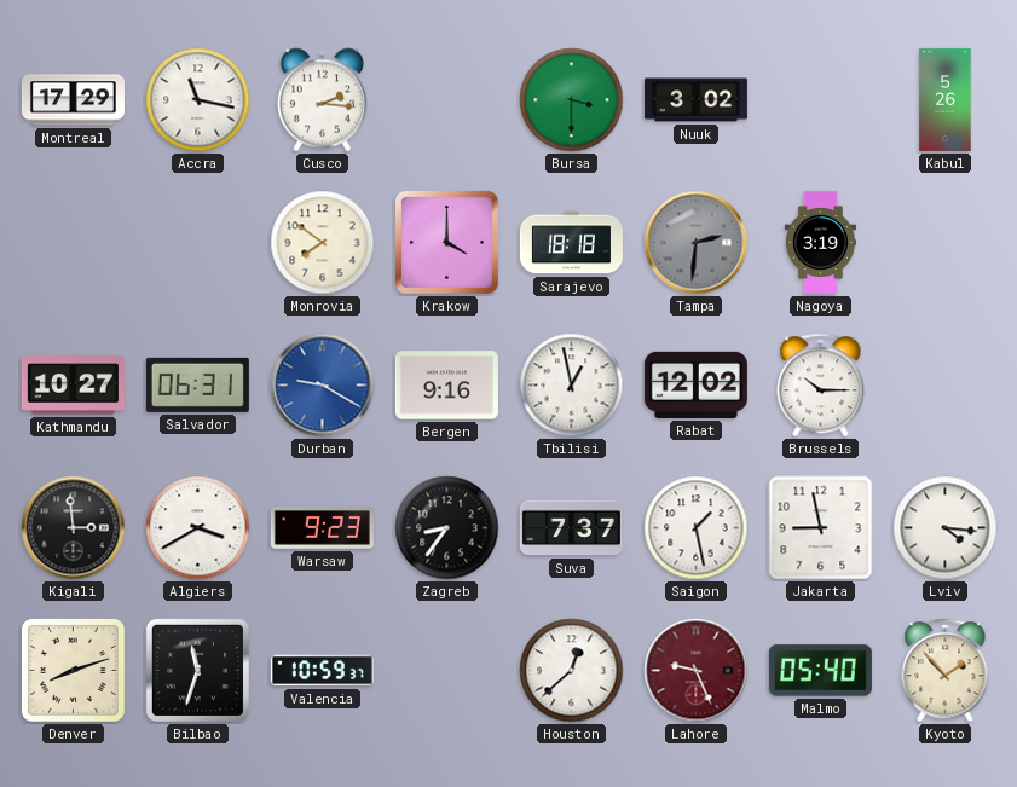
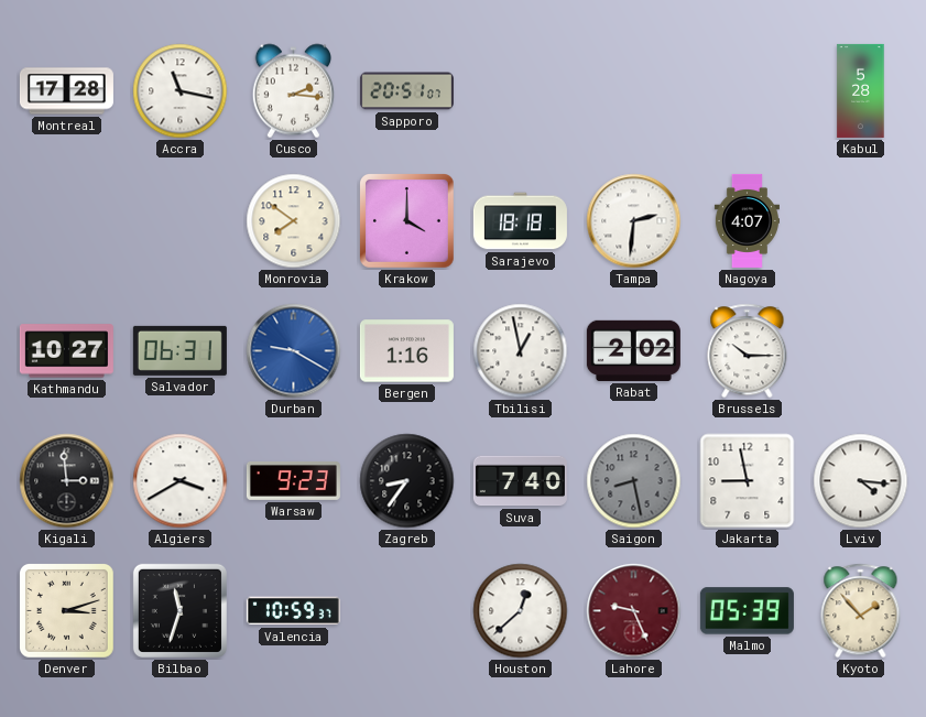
Montreal: 17:29 -> 17:28
Sapporo: none -> 20:51
Bursa: 3:30 -> none
Nuuk: 3:02 -> none
Kabul: 5:26 -> 5:28
Tampa dial: grey -> white
Nagoya: 3:19 -> 4:07
Bergen: 9:16 -> 1:16
Rabat: 12:02 -> 2:02
Suva: 7:37 -> 7:40
Saigon: 1:28 -> 8:28
Saigon dial: white -> grey
Denver: 8:12 -> 3:12
Malmo: 05:40 -> 05:39
